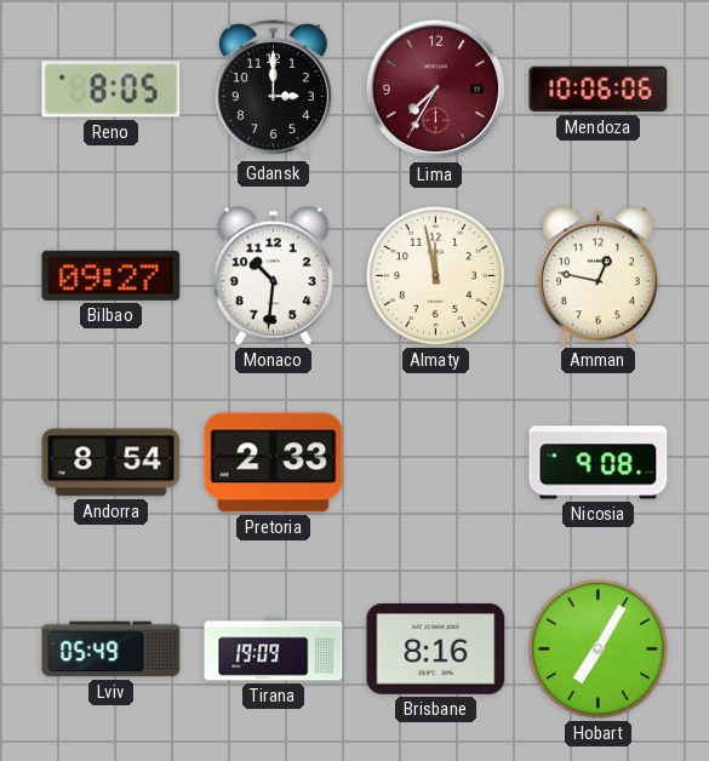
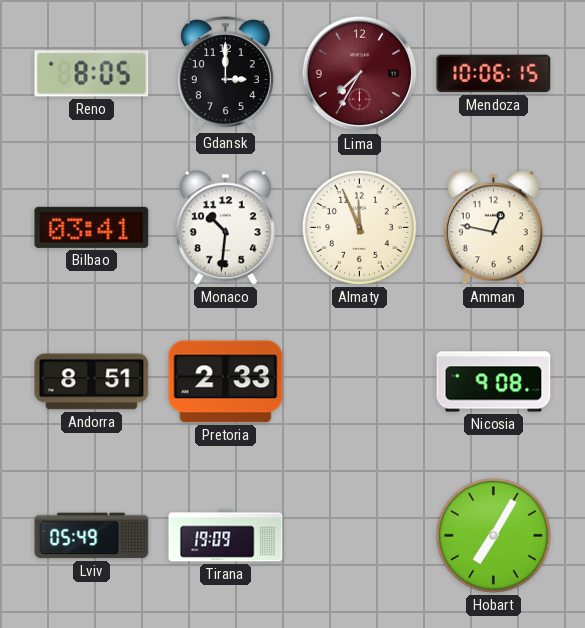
Mendoza: 10:06:06 -> 10:06:15
Bilbao: 09:27 -> 03:41
Almaty: 11:58 -> 11:56
Andorra: 8:54 -> 8:51
Brisbane: 8:16 -> none
